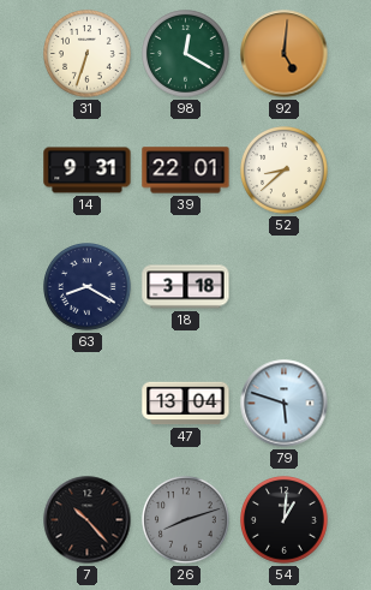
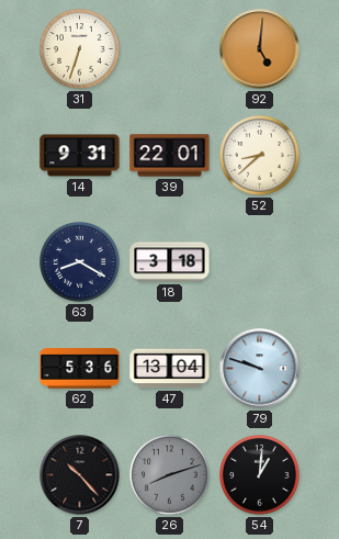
98: 12:20 -> none
62: none -> 5:36
79: 5:48 -> 9:48
